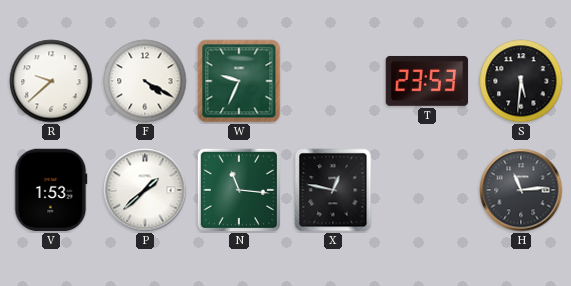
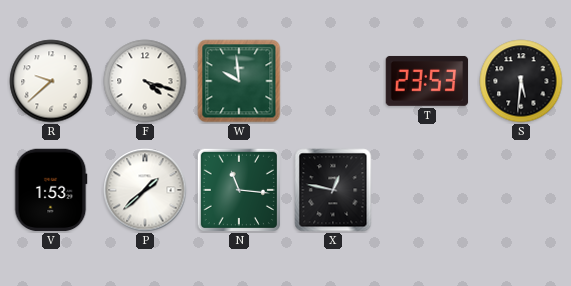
F: 4:20 -> 4:18
W: 9:34 -> 9:59
H: 11:14 -> none
